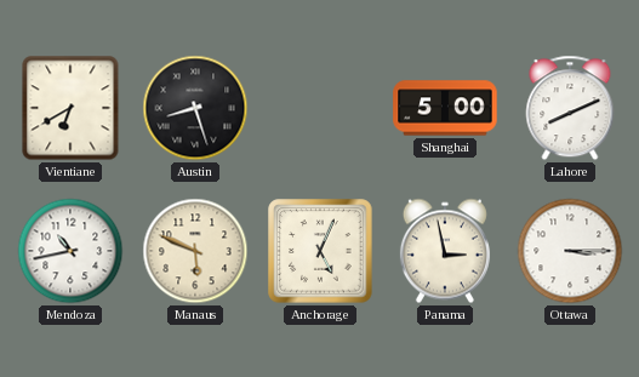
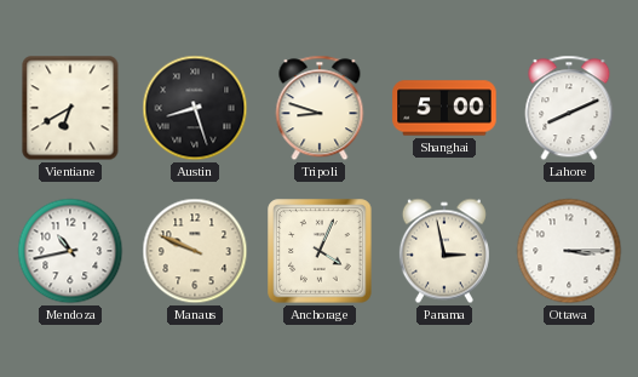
Tripoli: none -> 8:48
Manaus: 5:49 -> 9:49
Anchorage: 5:04 -> 4:04
